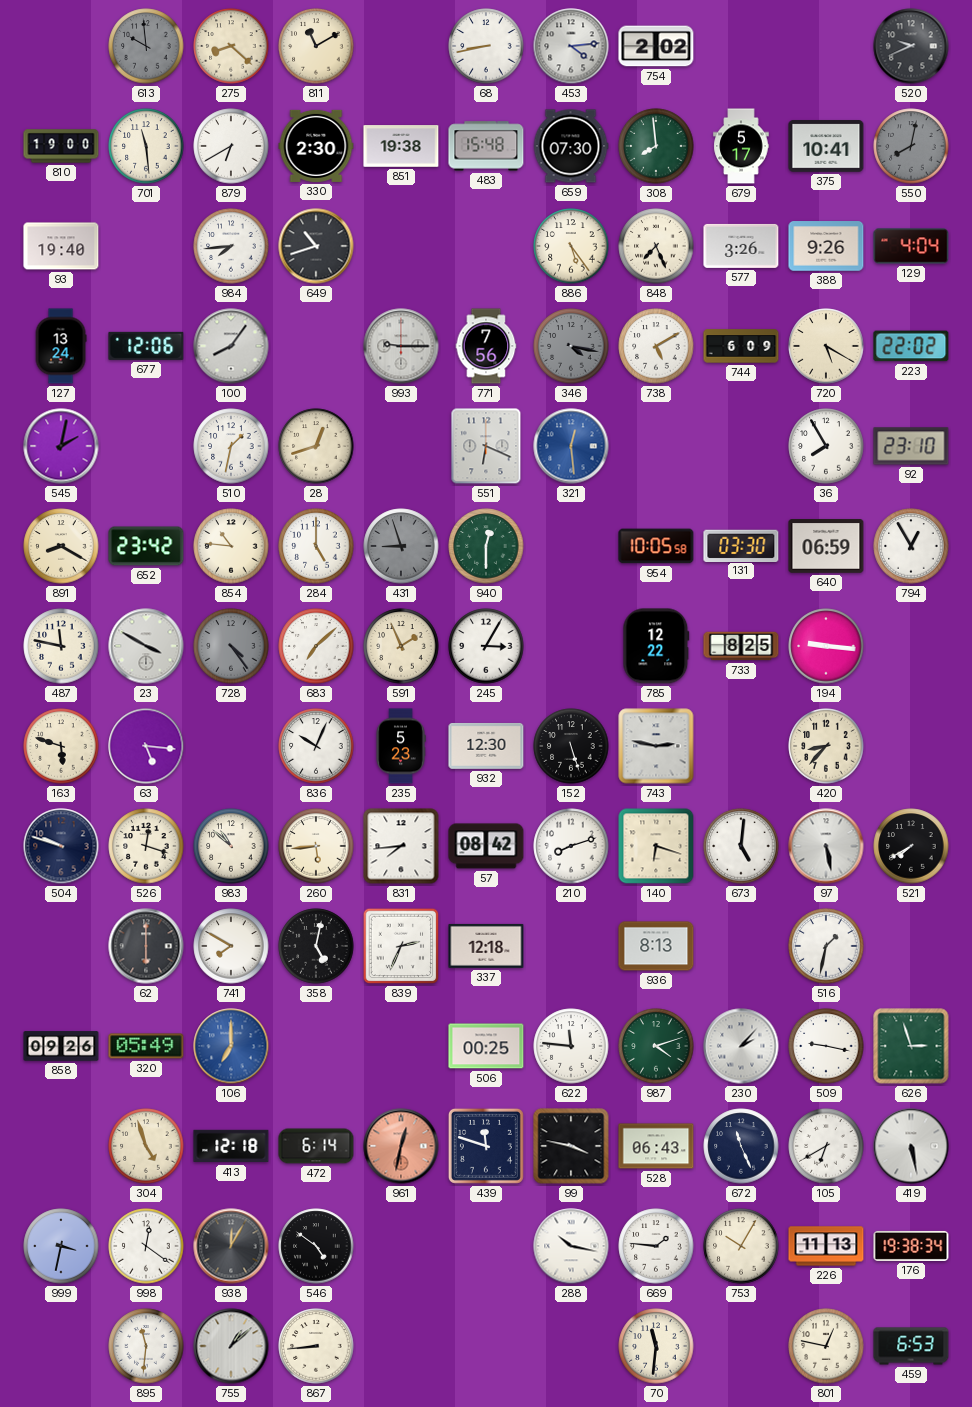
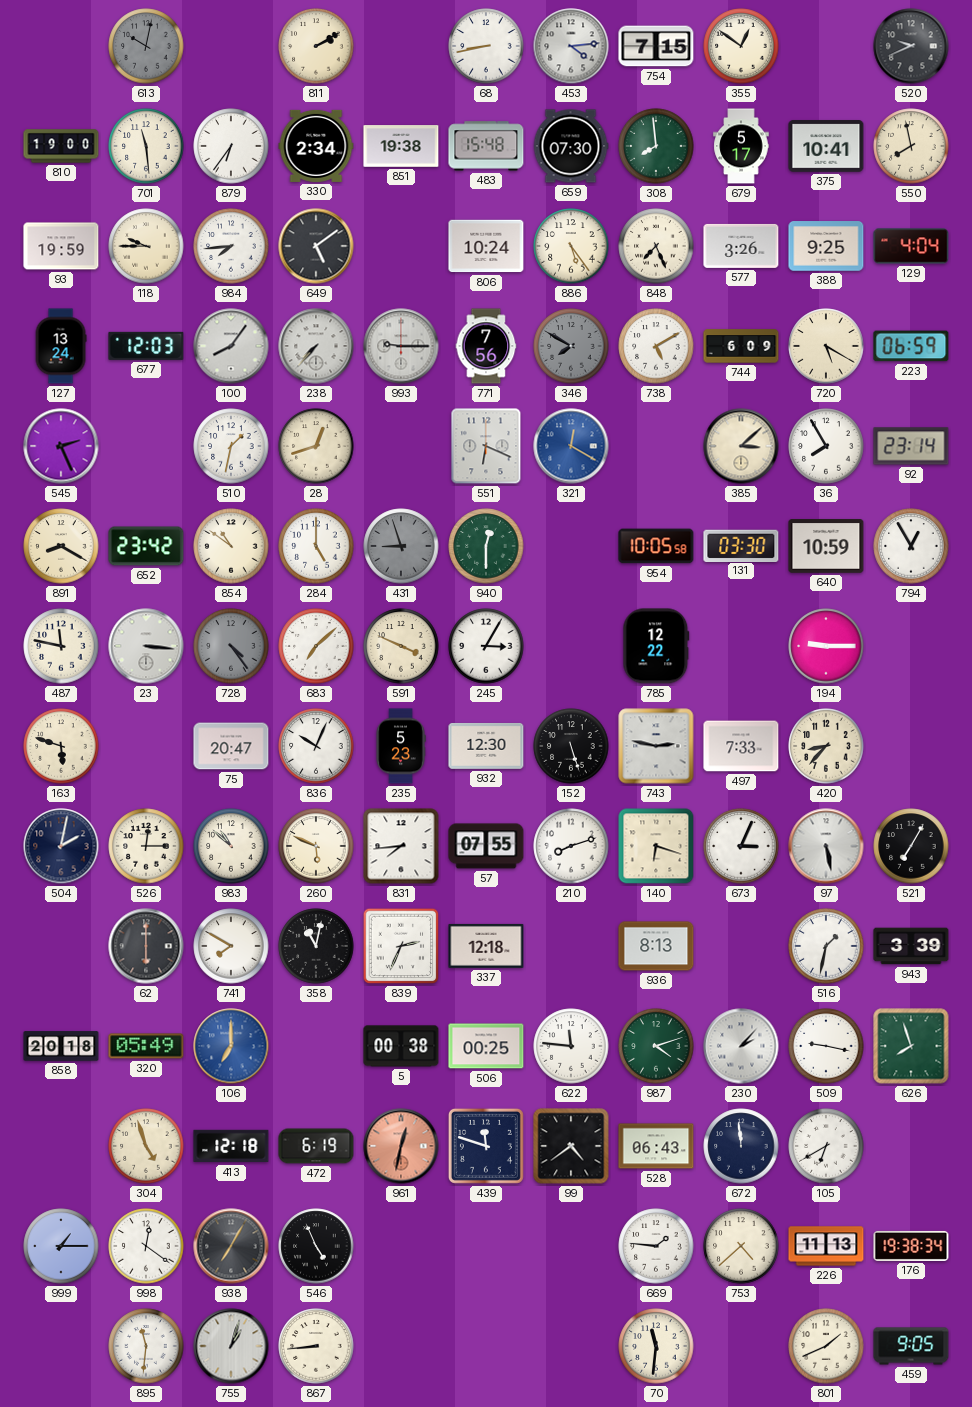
613: 9:59 -> 10:02
275: 8:22 -> none
811: 11:10 -> 2:10
754: 2:02 -> 7:15
355: none -> 12:51
879: 6:40 -> 6:36
330: 2:30 -> 2:34
550: 8:02 -> 7:58
550 dial: grey -> cream
93: 19:40 -> 19:59
118: none -> 9:45
649: 10:42 -> 5:09
806: none -> 10:24
388: 9:26 -> 9:25
677: 12:06 -> 12:03
238: none -> 7:37
346: 4:17 -> 7:50
223: 22:02 -> 06:59
545: 2:02 -> 2:26
321: 12:29 -> 12:20
385: none -> 3:08
92: 23:10 -> 23:14
854: 10:46 -> 10:51
640: 06:59 -> 10:59
23: 3:50 -> 3:16
591: 1:56 -> 3:49
733: 8:25 -> none
194: 9:16 -> 9:15
63: 5:16 -> none
75: none -> 20:47
497: none -> 7:33
504: 9:48 -> 2:02
526: 12:18 -> 12:15
260: 5:44 -> 5:49
57: 08:42 -> 07:55
673: 5:01 -> 3:04
521: 7:40 -> 7:05
358: 5:02 -> 11:02
943: none -> 3:39
858: 09:26 -> 20:18
5: none -> 00:38
626: 2:57 -> 7:57
472: 6:14 -> 6:19
99: 3:47 -> 4:39
672: 11:26 -> 11:59
419: 5:28 -> none
999: 3:32 -> 1:15
938: 12:05 -> 7:05
546: 4:51 -> 4:56
288: 10:17 -> none
753: 10:05 -> 4:38
755: 1:08 -> 1:03
801: 12:47 -> 1:41
459: 6:53 -> 9:05
